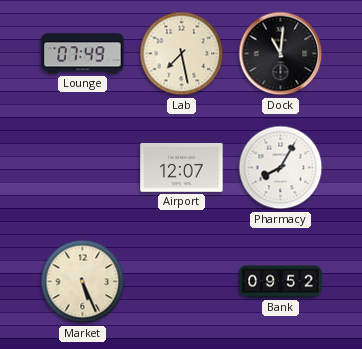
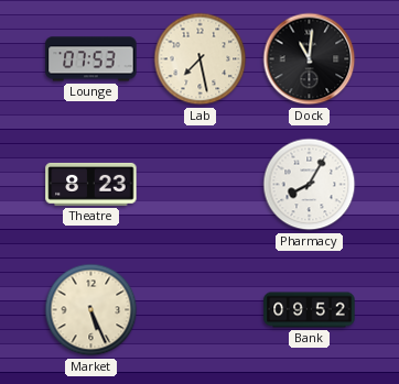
Lounge: 07:49 -> 07:53
Theatre: none -> 8:23
Airport: 12:07 -> none
